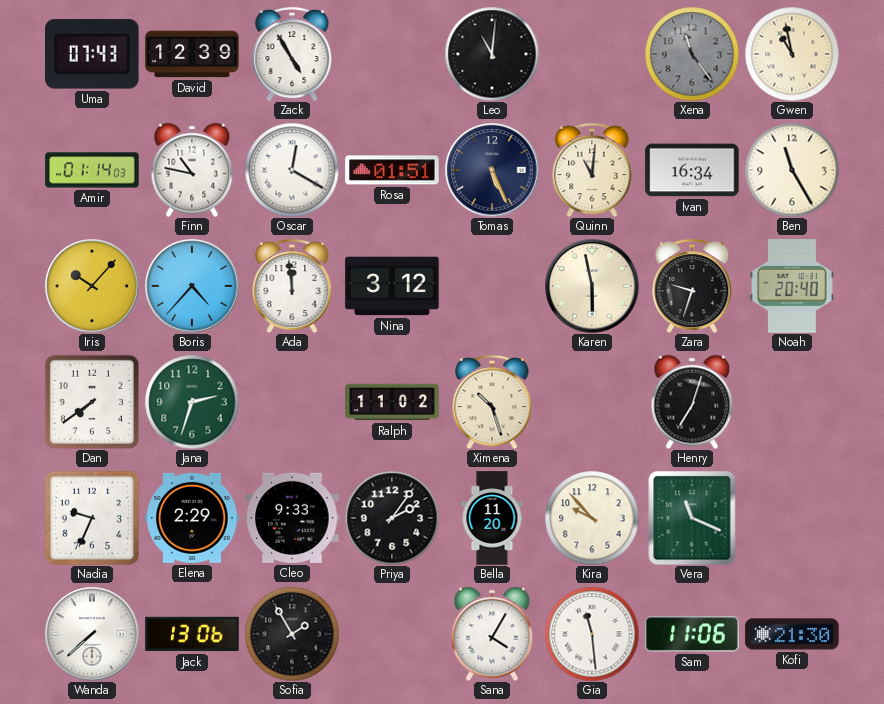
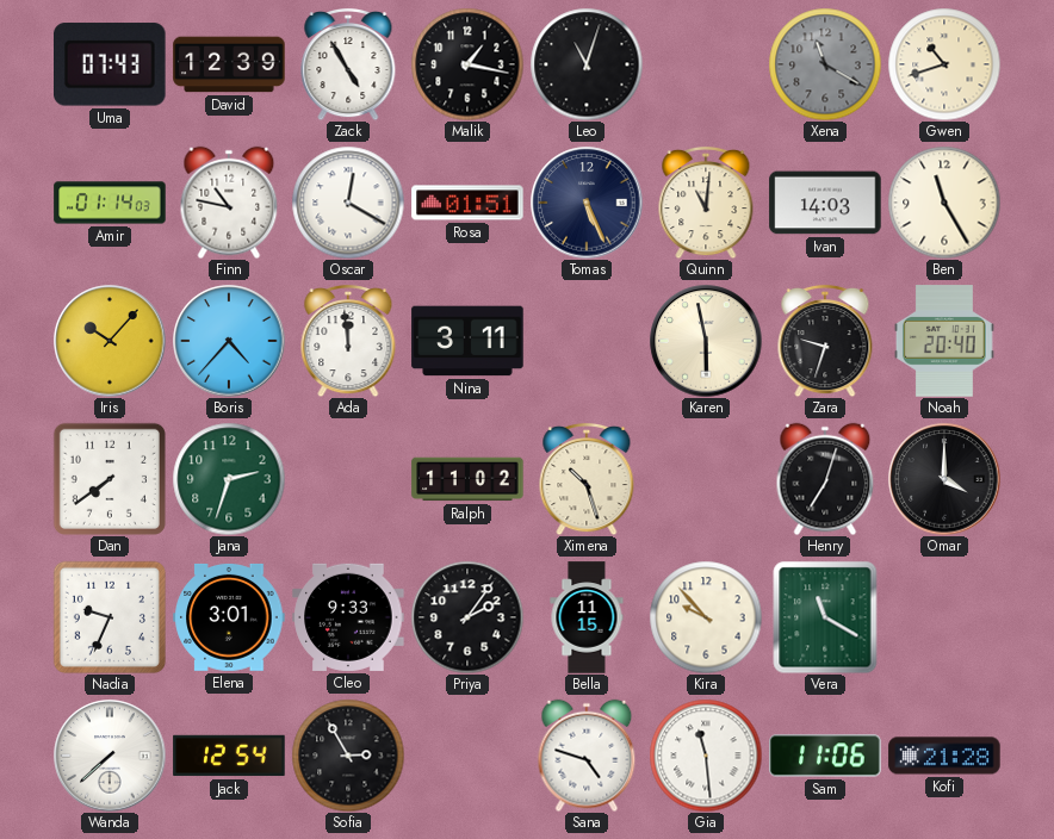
Malik: none -> 1:17
Leo: 11:01 -> 11:03
Xena: 11:24 -> 11:20
Gwen: 10:58 -> 10:42
Ivan: 16:34 -> 14:03
Nina: 3:12 -> 3:11
Omar: none -> 4:00
Elena: 2:29 -> 3:01
Bella: 11:20 -> 11:15
Vera: 11:19 -> 11:20
Jack: 13:06 -> 12:54
Sofia: 1:55 -> 2:55
Sana: 4:05 -> 4:48
Kofi: 21:30 -> 21:28
